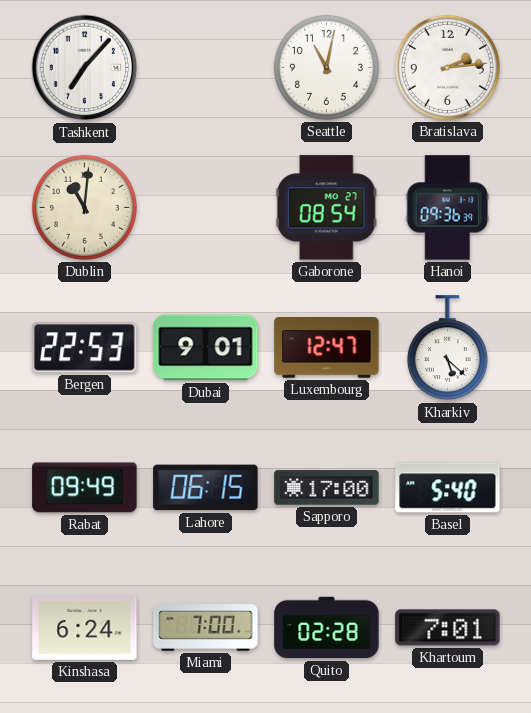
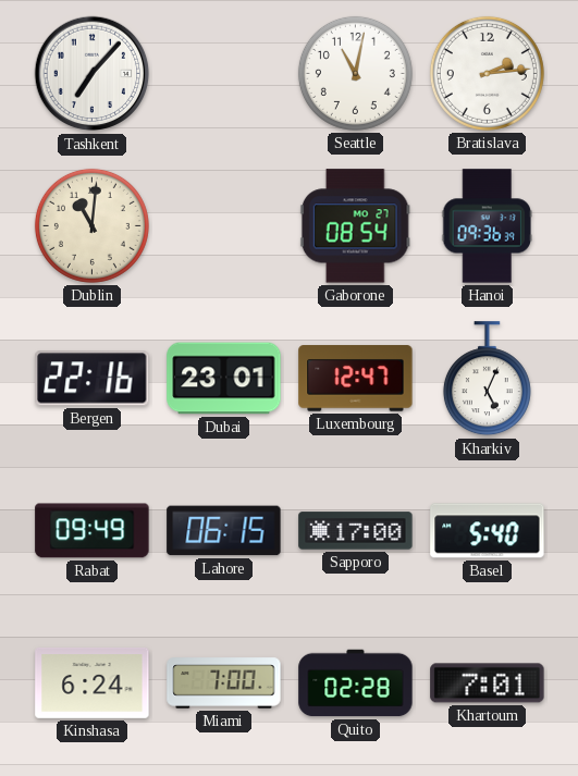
Bergen: 22:53 -> 22:16
Dubai: 9:01 -> 23:01
Kharkiv: 5:22 -> 5:04
